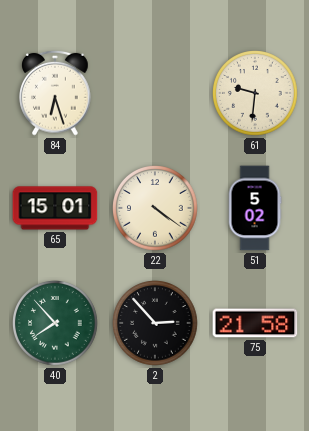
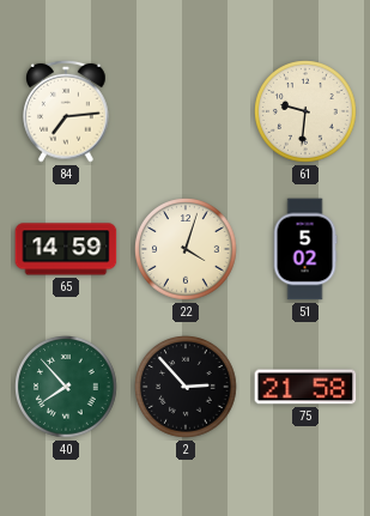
84: 6:27 -> 7:14
65: 15:01 -> 14:59
22: 4:21 -> 4:03
